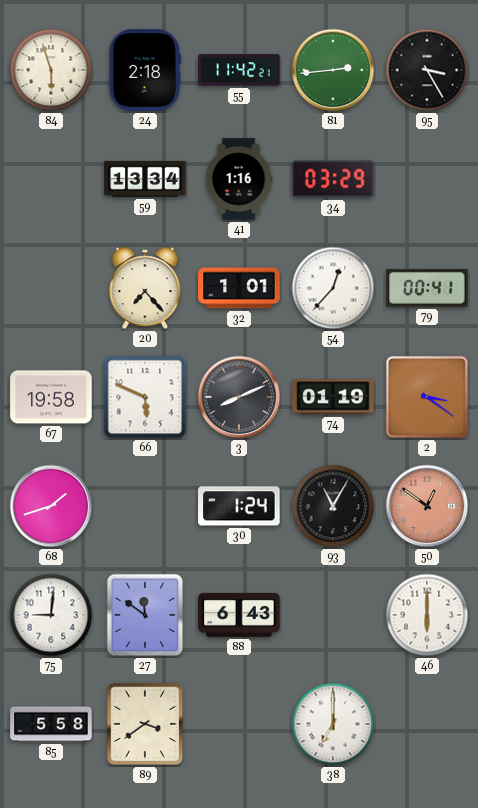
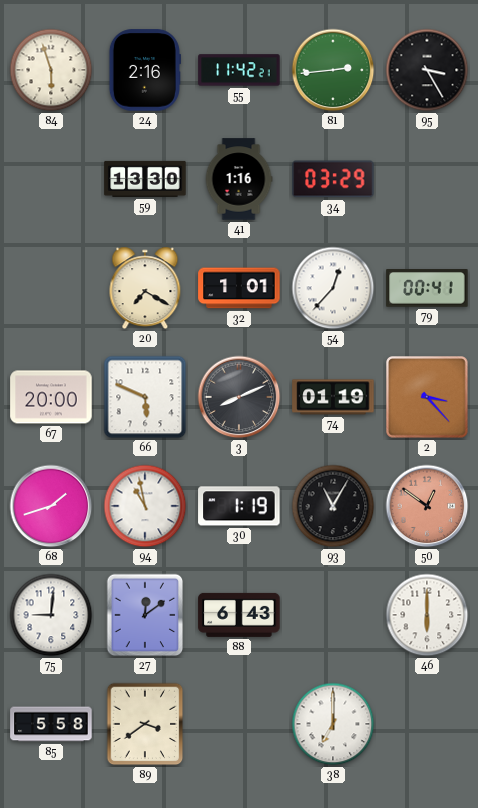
24: 2:18 -> 2:16
59: 13:34 -> 13:30
20: 7:23 -> 7:20
67: 19:58 -> 20:00
2: 3:21 -> 3:23
94: none -> 10:58
30: 1:24 -> 1:19
27: 11:51 -> 12:09
